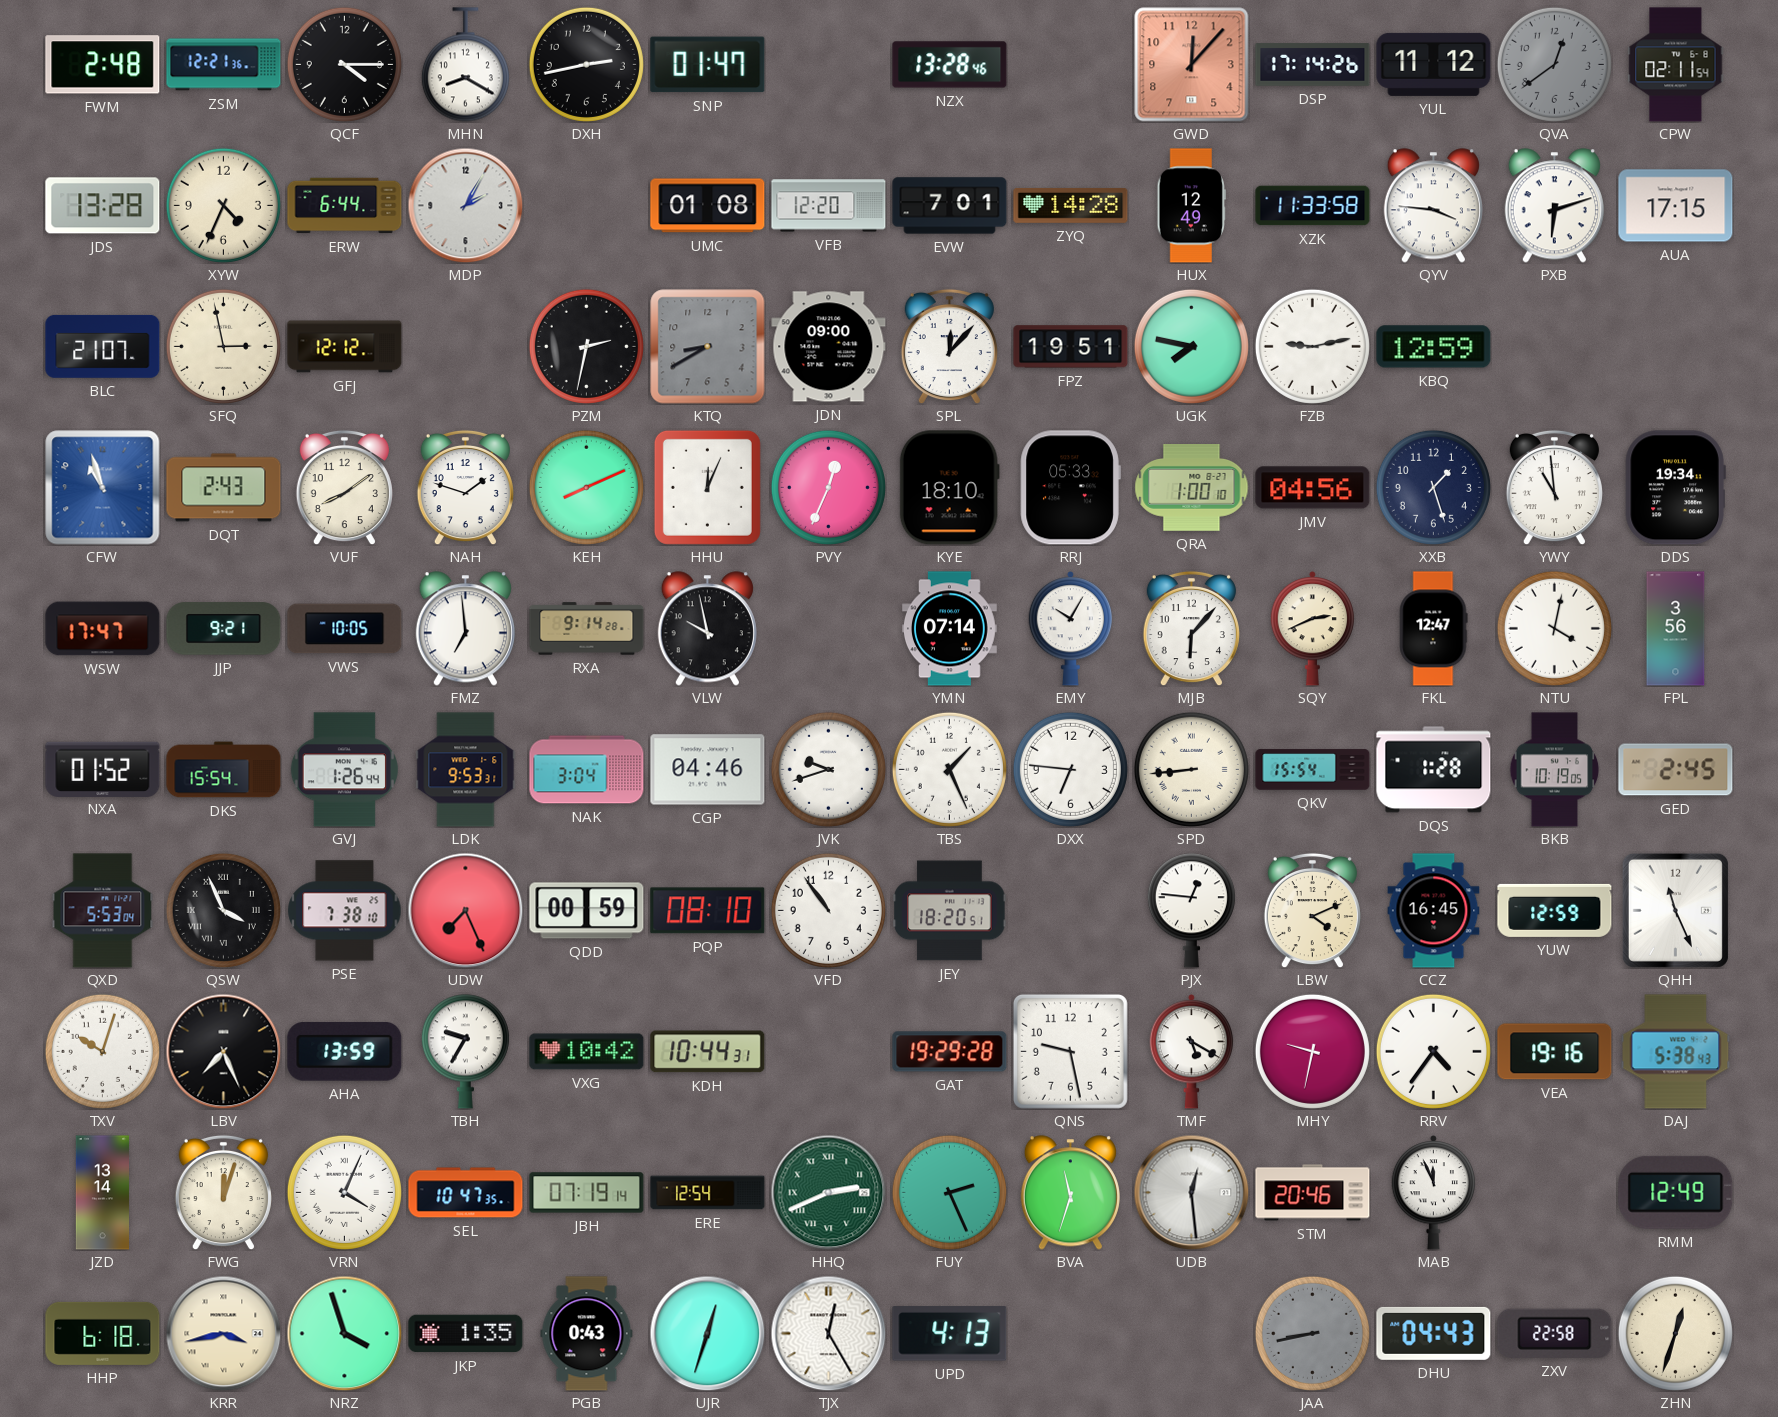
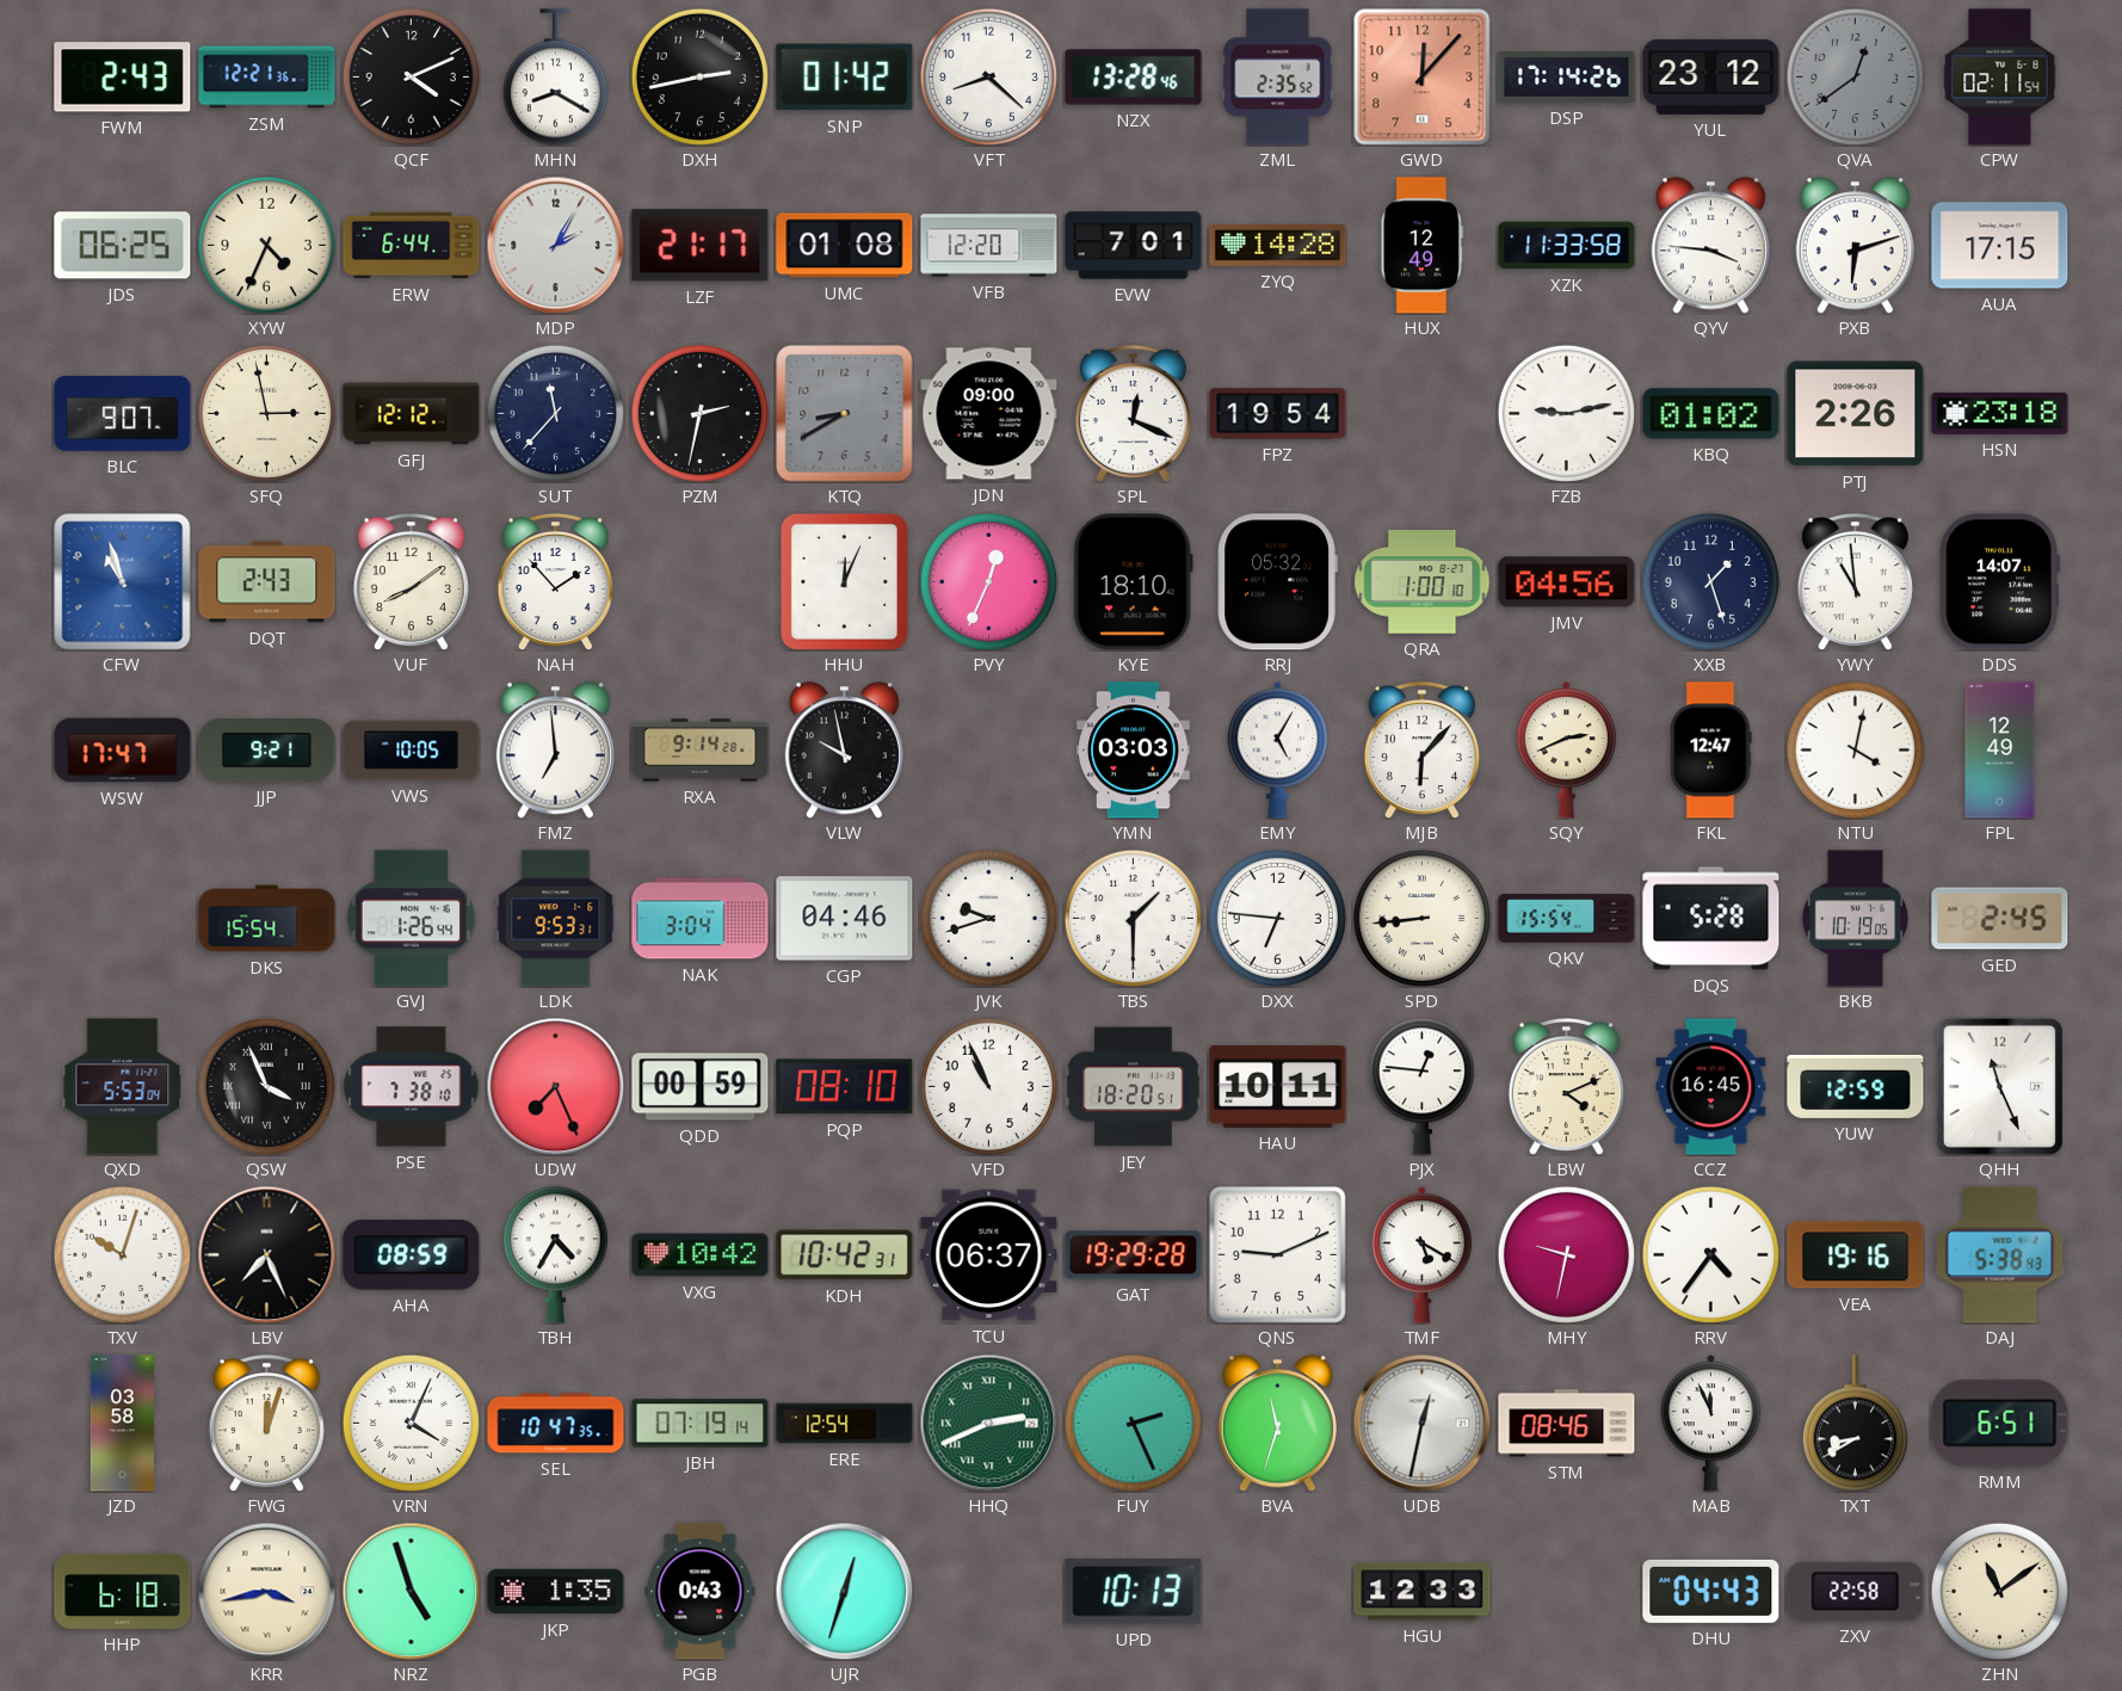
FWM: 2:48 -> 2:43
QCF: 4:15 -> 4:11
SNP: 01:47 -> 01:42
VFT: none -> 8:22
ZML: none -> 2:35
YUL: 11:12 -> 23:12
JDS: 13:28 -> 06:25
LZF: none -> 21:17
BLC: 21:07 -> 9:07
SUT: none -> 11:37
SPL: 12:07 -> 12:19
FPZ: 19:51 -> 19:54
UGK: 7:47 -> none
KBQ: 12:59 -> 01:02
PTJ: none -> 2:26
HSN: none -> 23:18
NAH: 1:48 -> 1:53
KEH: 8:11 -> none
RRJ: 05:33 -> 05:32
DDS: 19:34 -> 14:07
YMN: 07:14 -> 03:03
EMY: 10:05 -> 5:05
FPL: 3:56 -> 12:49
NXA: 01:52 -> none
TBS: 1:26 -> 1:30
DQS: 1:28 -> 5:28
VFD: 10:54 -> 10:56
HAU: none -> 10:11
AHA: 13:59 -> 08:59
TBH: 9:35 -> 4:35
KDH: 10:44 -> 10:42
TCU: none -> 06:37
QNS: 9:28 -> 9:11
JZD: 13:14 -> 03:58
UDB: 12:29 -> 12:32
STM: 20:46 -> 08:46
TXT: none -> 8:40
RMM: 12:49 -> 6:51
NRZ: 3:57 -> 4:57
TJX: 12:25 -> none
UPD: 4:13 -> 10:13
HGU: none -> 12:33
JAA: 8:43 -> none
ZHN: 12:33 -> 11:09
